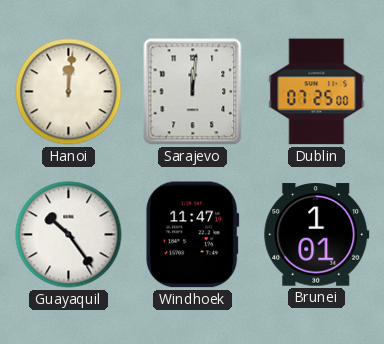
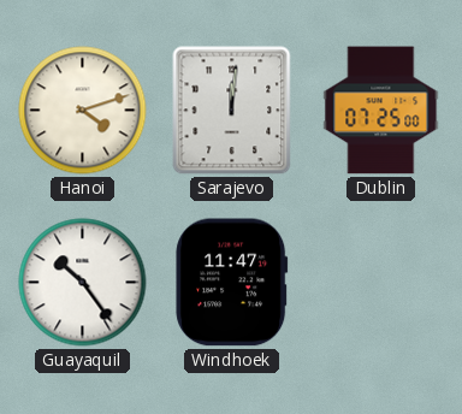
Hanoi: 12:01 -> 4:12
Brunei: 1:01 -> none
